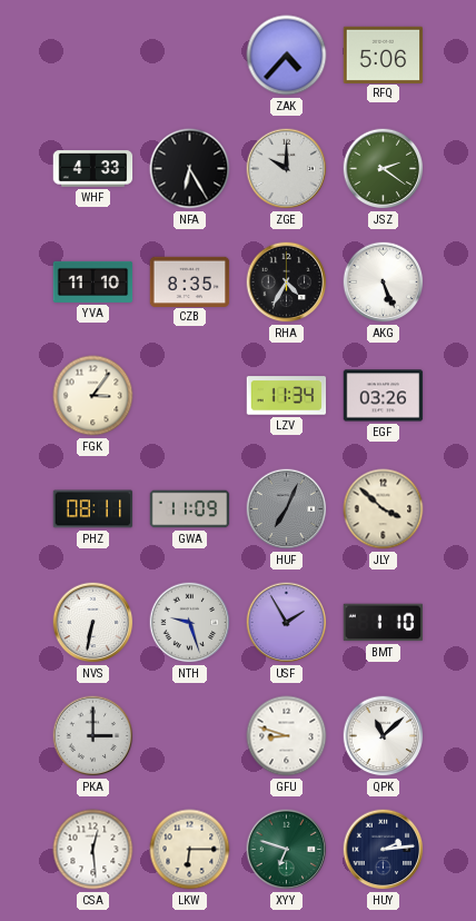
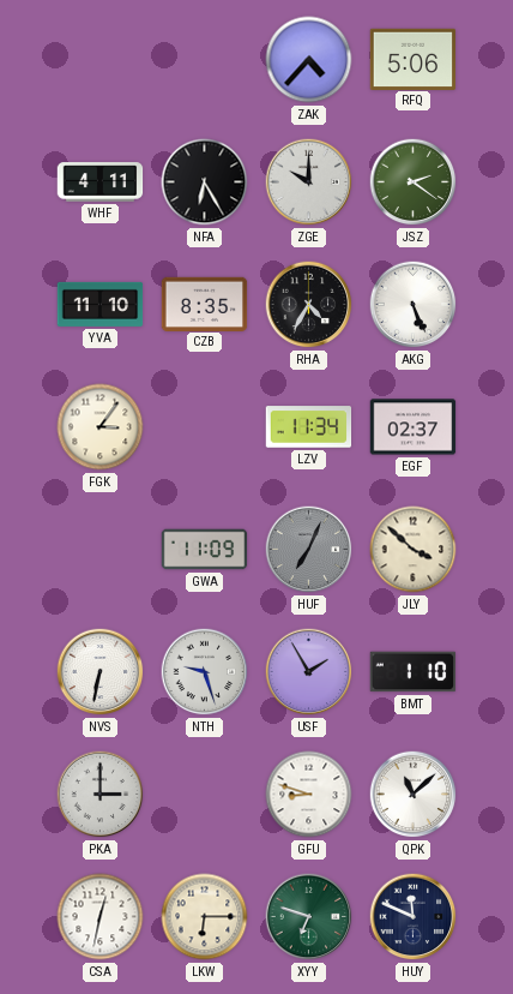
WHF: 4:33 -> 4:11
EGF: 03:26 -> 02:37
PHZ: 08:11 -> none
CSA: 12:29 -> 12:32
HUY: 2:14 -> 11:49
